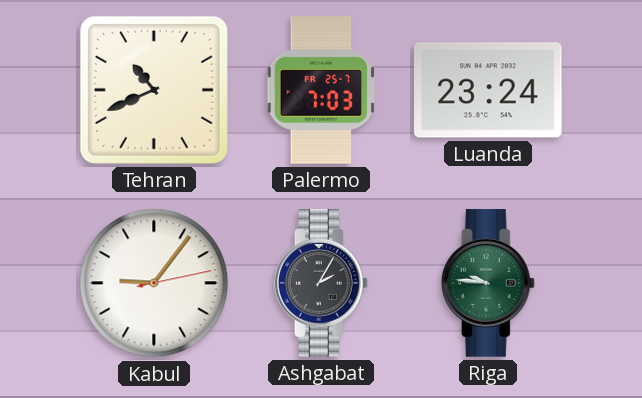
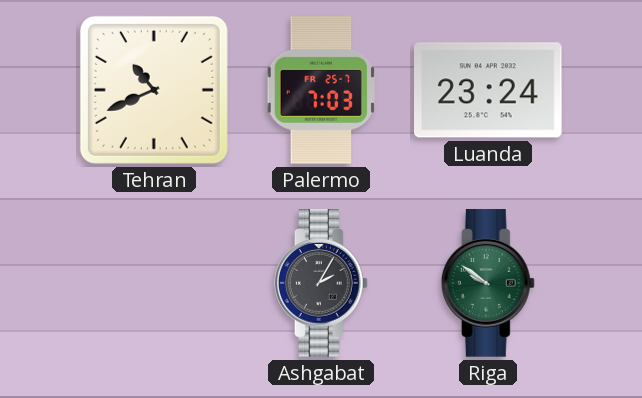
Kabul: 9:06 -> none
Riga: 9:46 -> 9:51
